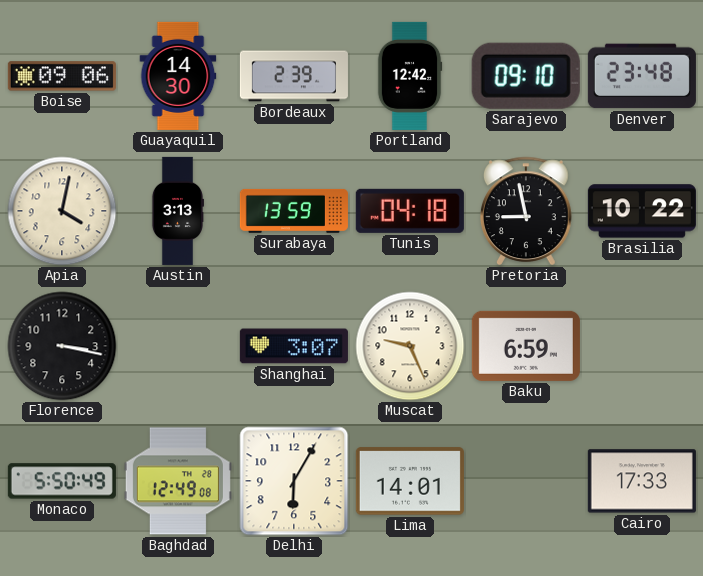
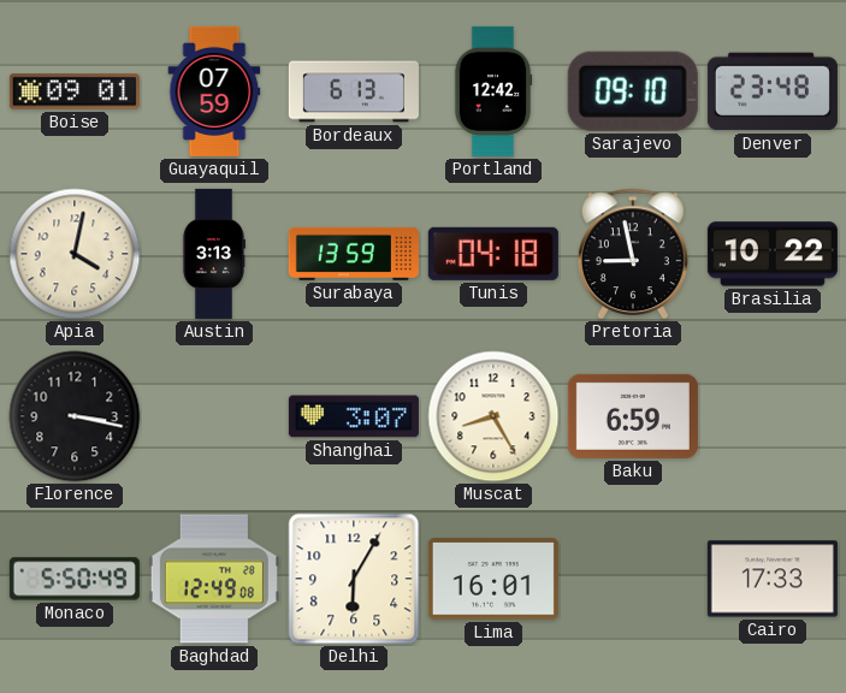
Boise: 09:06 -> 09:01
Guayaquil: 14:30 -> 07:59
Bordeaux: 2:39 -> 6:13
Muscat: 9:26 -> 8:25
Lima: 14:01 -> 16:01
